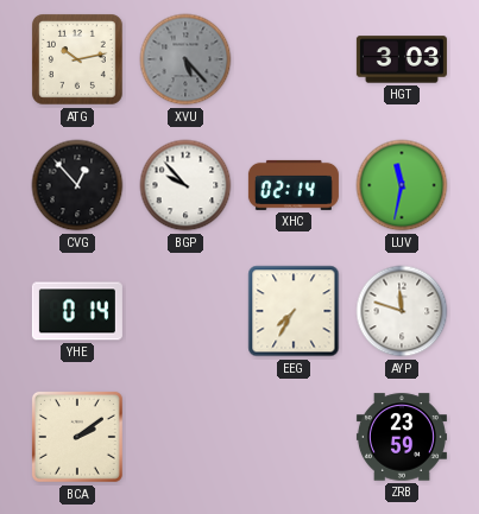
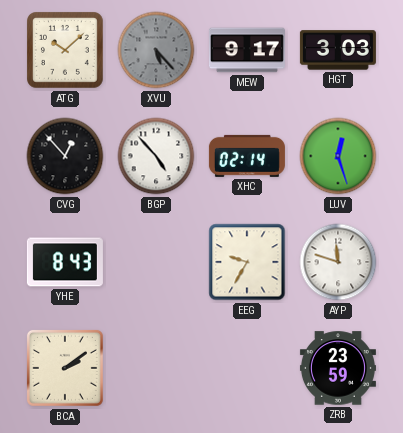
ATG: 10:13 -> 10:08
MEW: none -> 9:17
BGP: 9:53 -> 4:53
LUV: 11:32 -> 12:27
YHE: 0:14 -> 8:43
EEG: 7:35 -> 9:35
